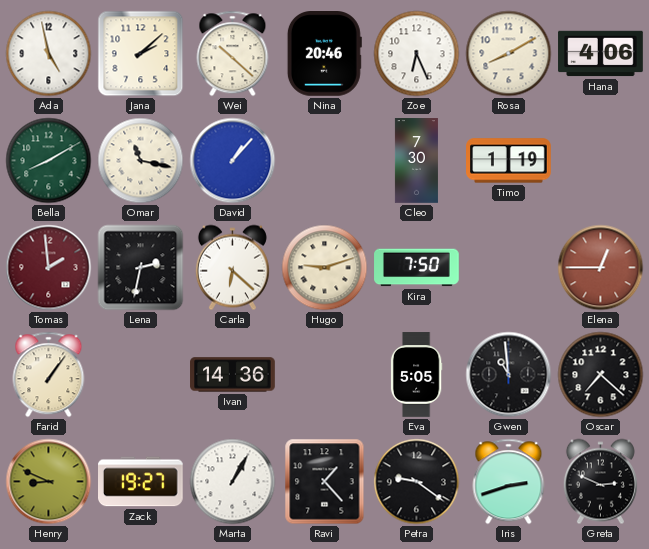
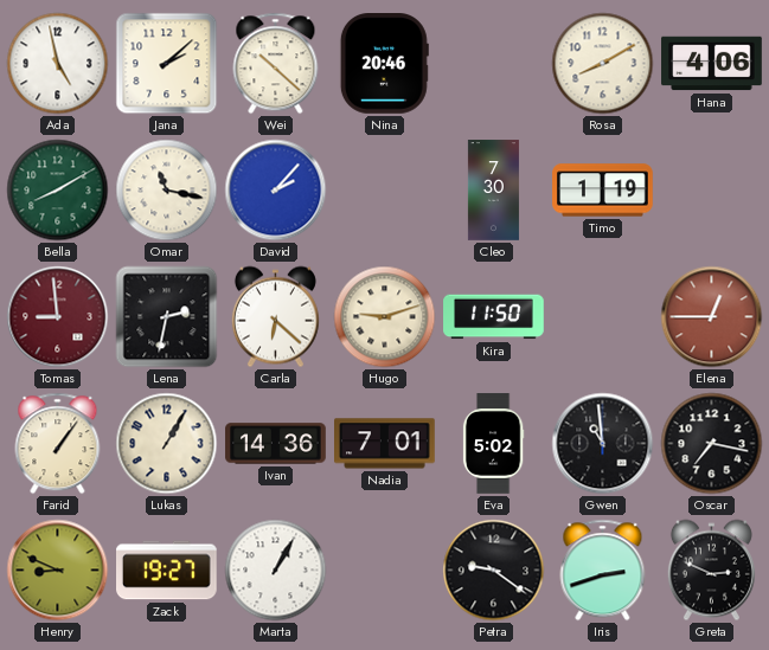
Zoe: 6:26 -> none
David: 1:07 -> 2:07
Tomas: 1:59 -> 8:59
Kira: 7:50 -> 11:50
Lukas: none -> 1:05
Nadia: none -> 7:01
Eva: 5:05 -> 5:02
Oscar: 7:22 -> 7:17
Ravi: 1:23 -> none
